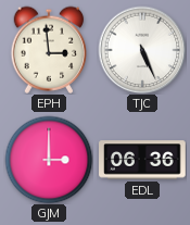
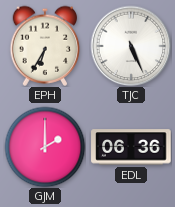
EPH: 2:59 -> 6:35
GJM: 3:00 -> 2:00
